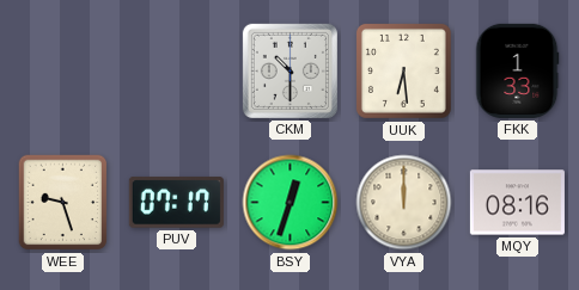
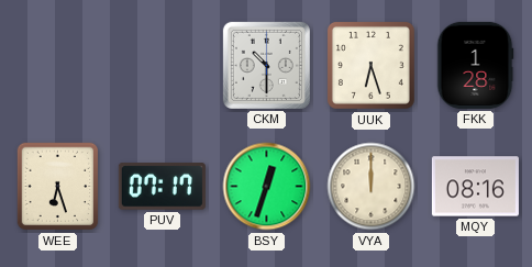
UUK: 6:29 -> 6:27
FKK: 1:33 -> 1:28
WEE: 9:27 -> 6:27
